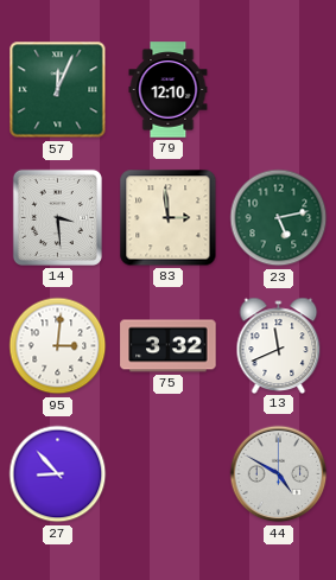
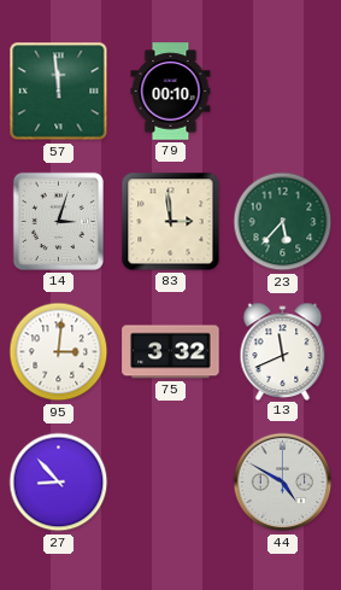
57: 12:04 -> 11:59
79: 12:10 -> 00:10
14: 3:29 -> 3:03
23: 5:13 -> 5:37
